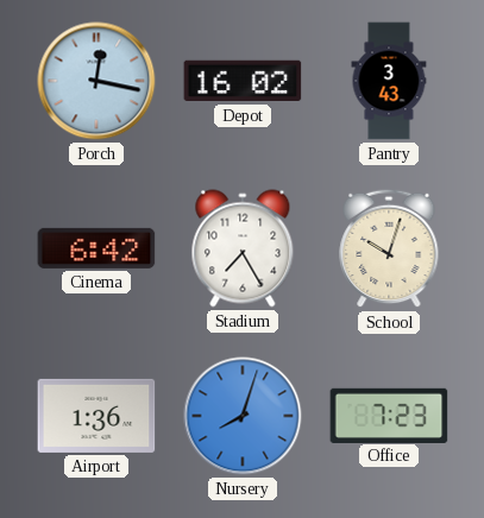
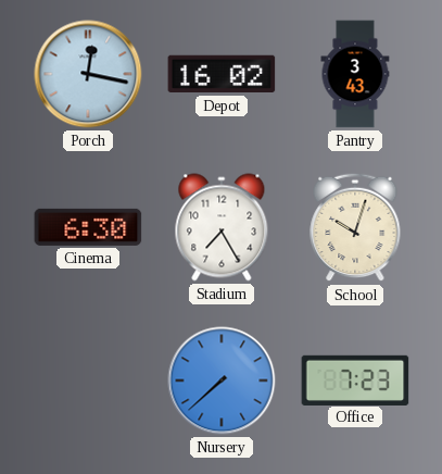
Cinema: 6:42 -> 6:30
Airport: 1:36 -> none
Nursery: 8:03 -> 7:38
